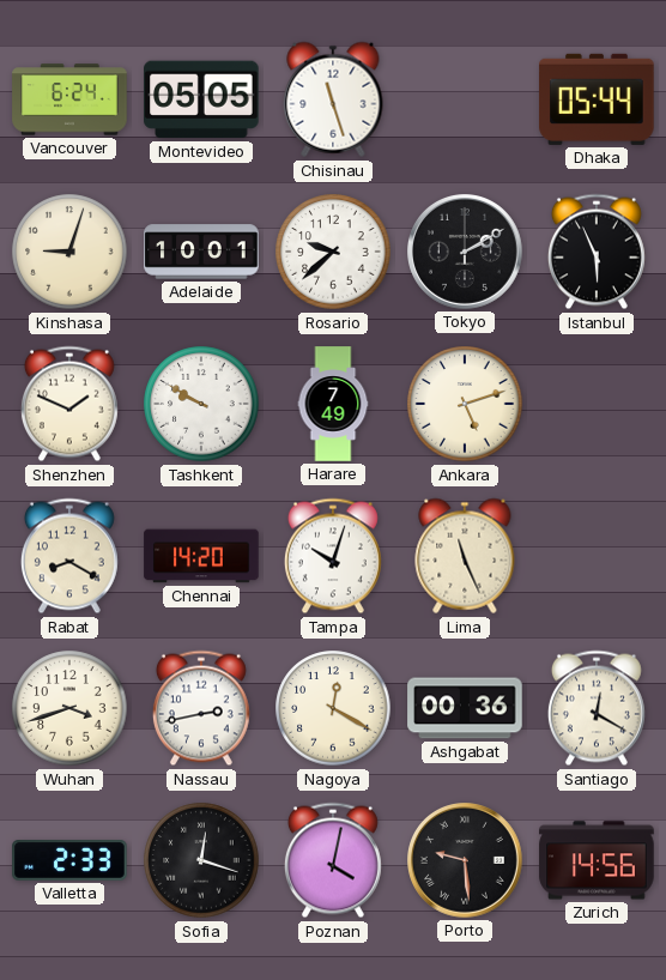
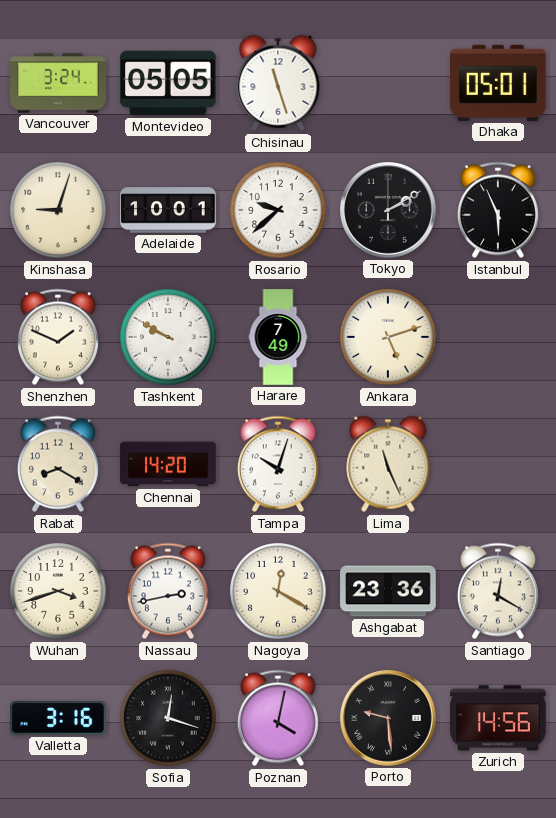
Vancouver: 6:24 -> 3:24
Dhaka: 05:44 -> 05:01
Ashgabat: 00:36 -> 23:36
Valletta: 2:33 -> 3:16
